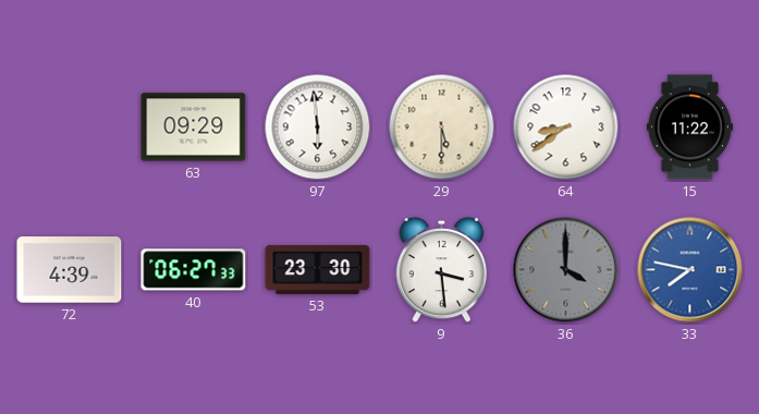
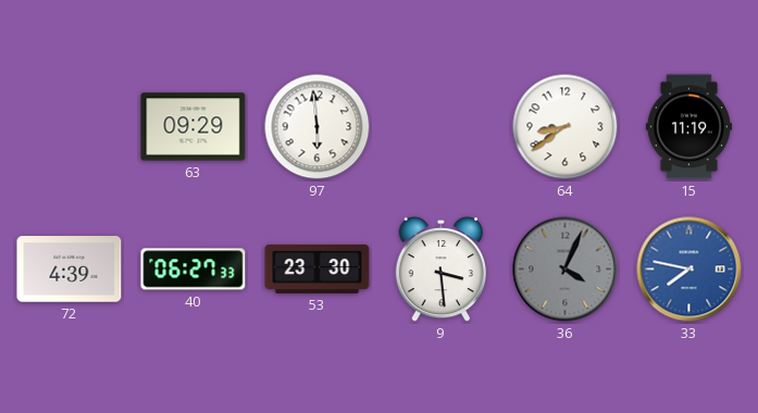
29: 5:30 -> none
15: 11:22 -> 11:19
36: 4:00 -> 4:04
